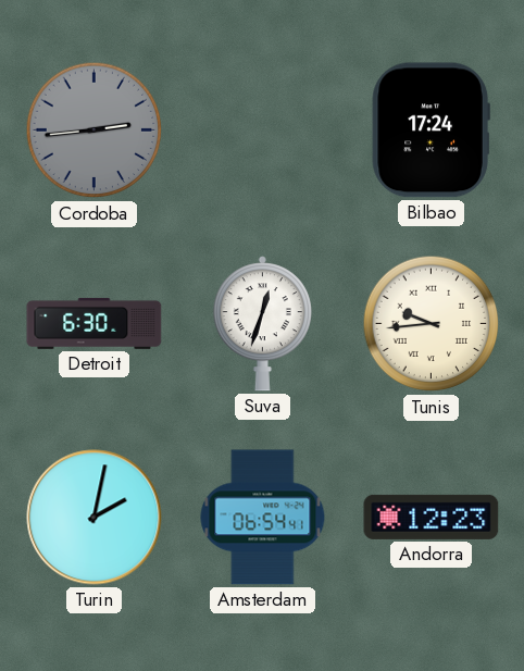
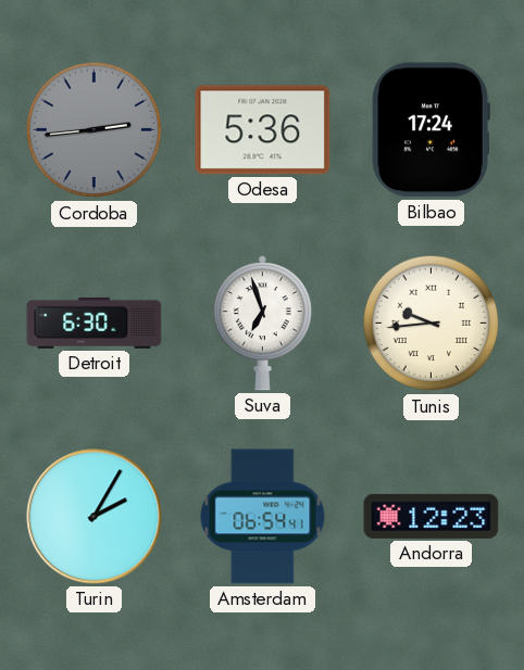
Odesa: none -> 5:36
Suva: 12:33 -> 6:57
Turin: 2:02 -> 2:05
